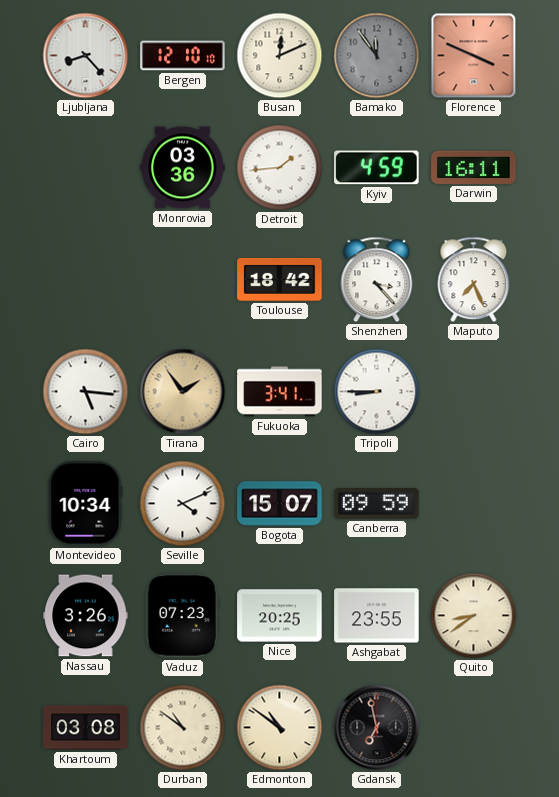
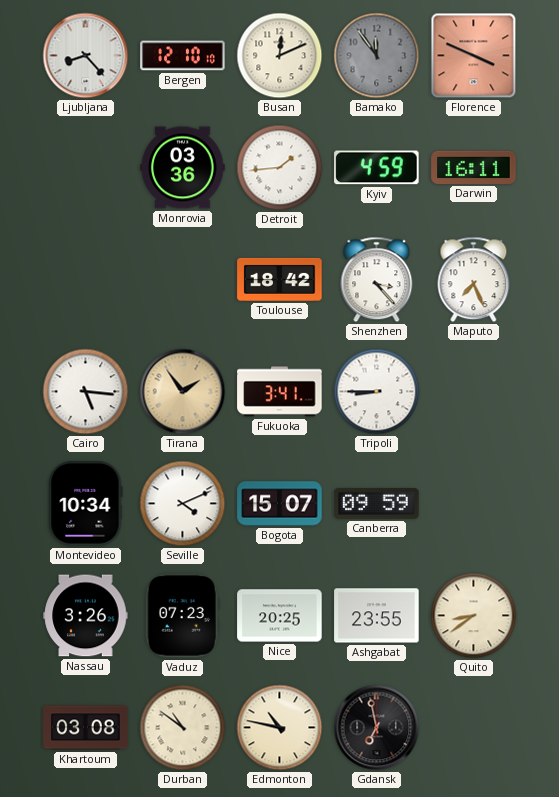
Edmonton: 10:51 -> 10:47
